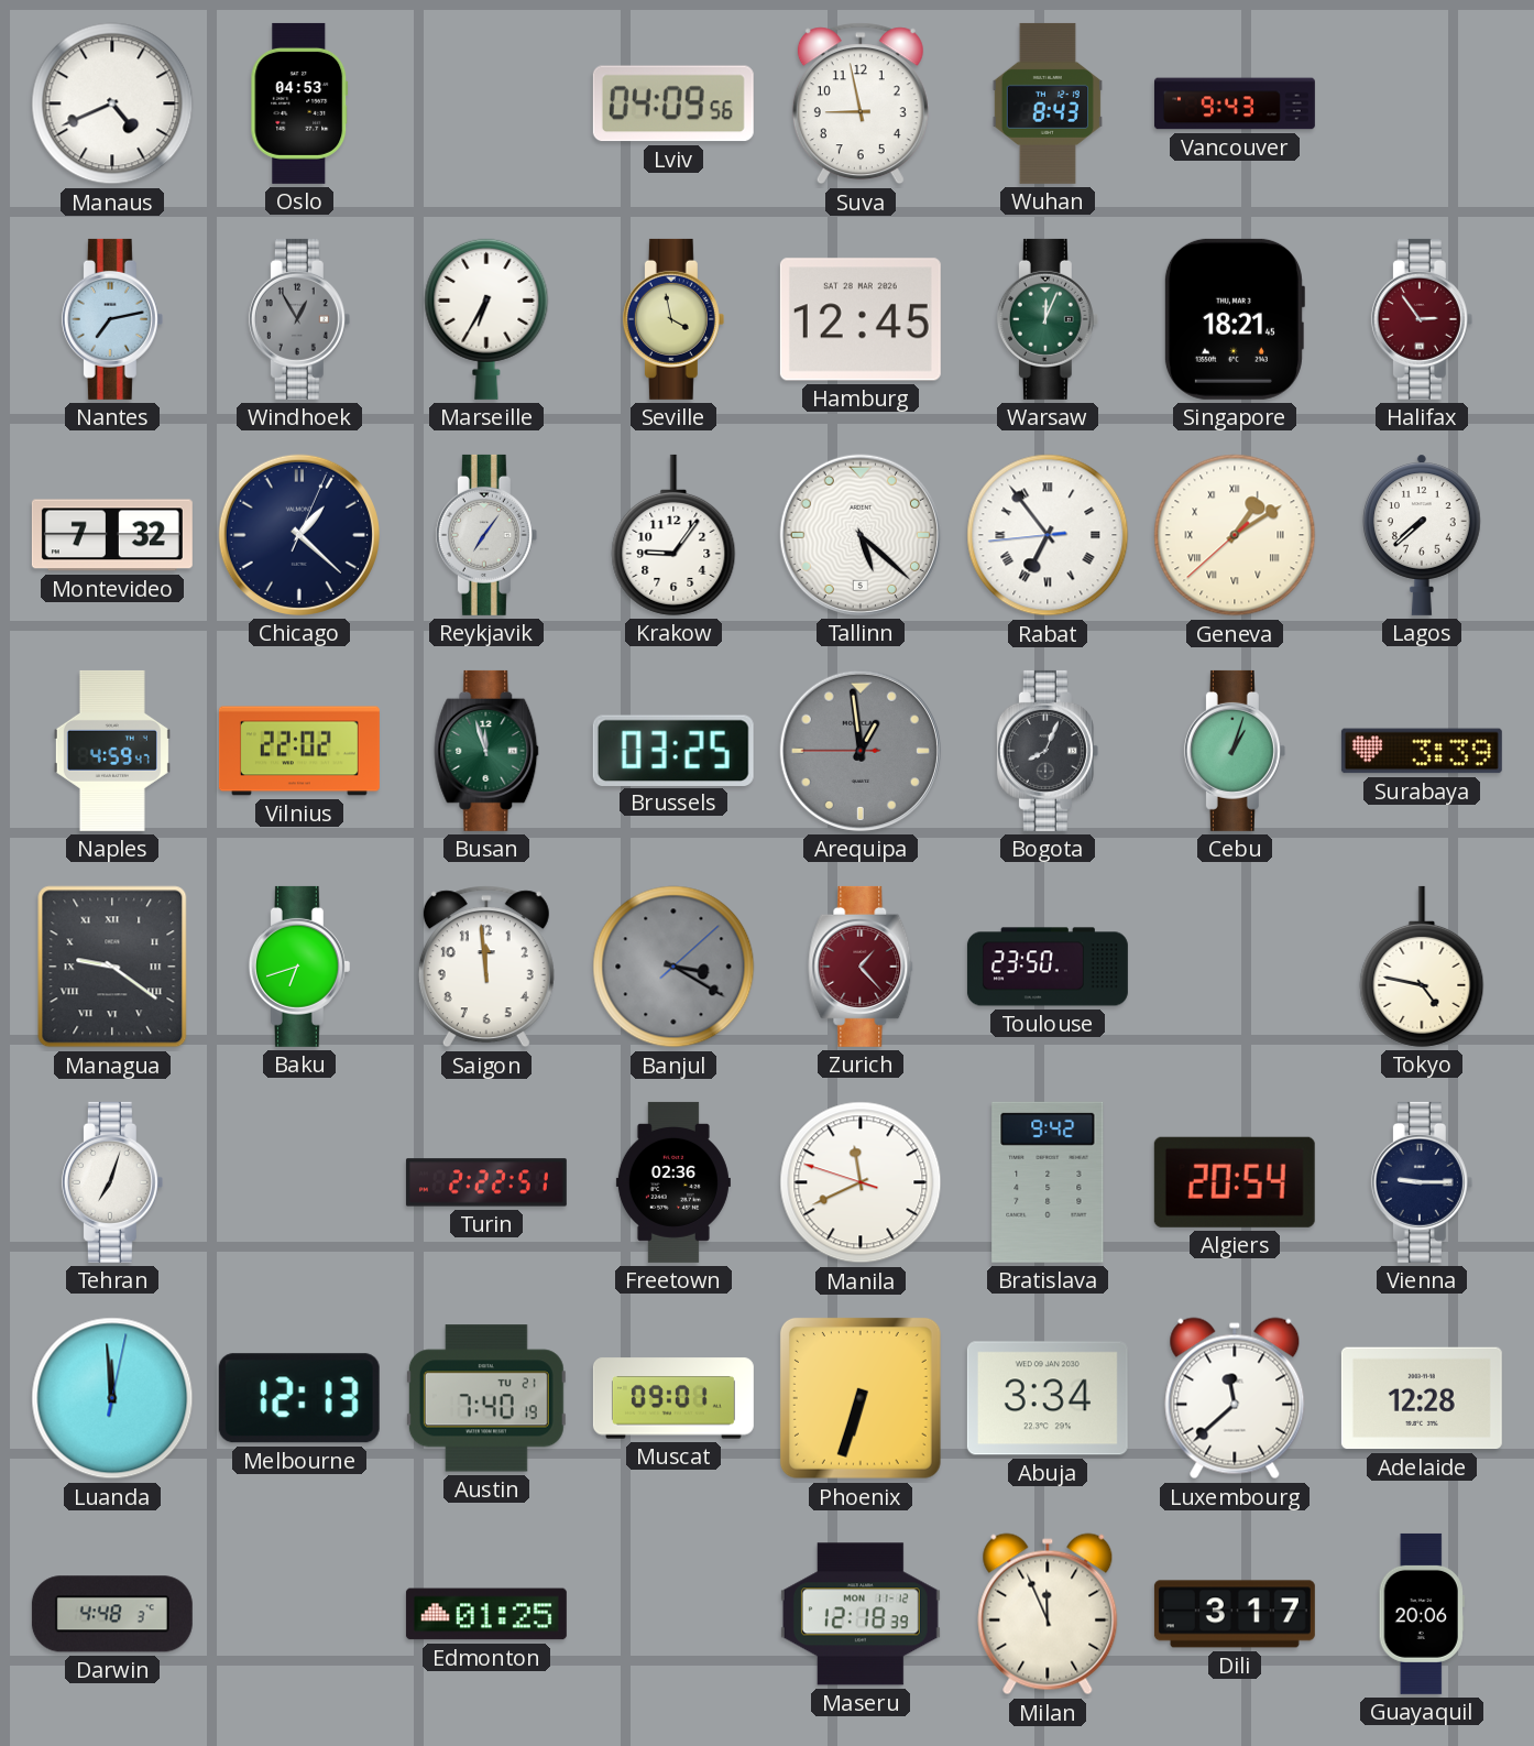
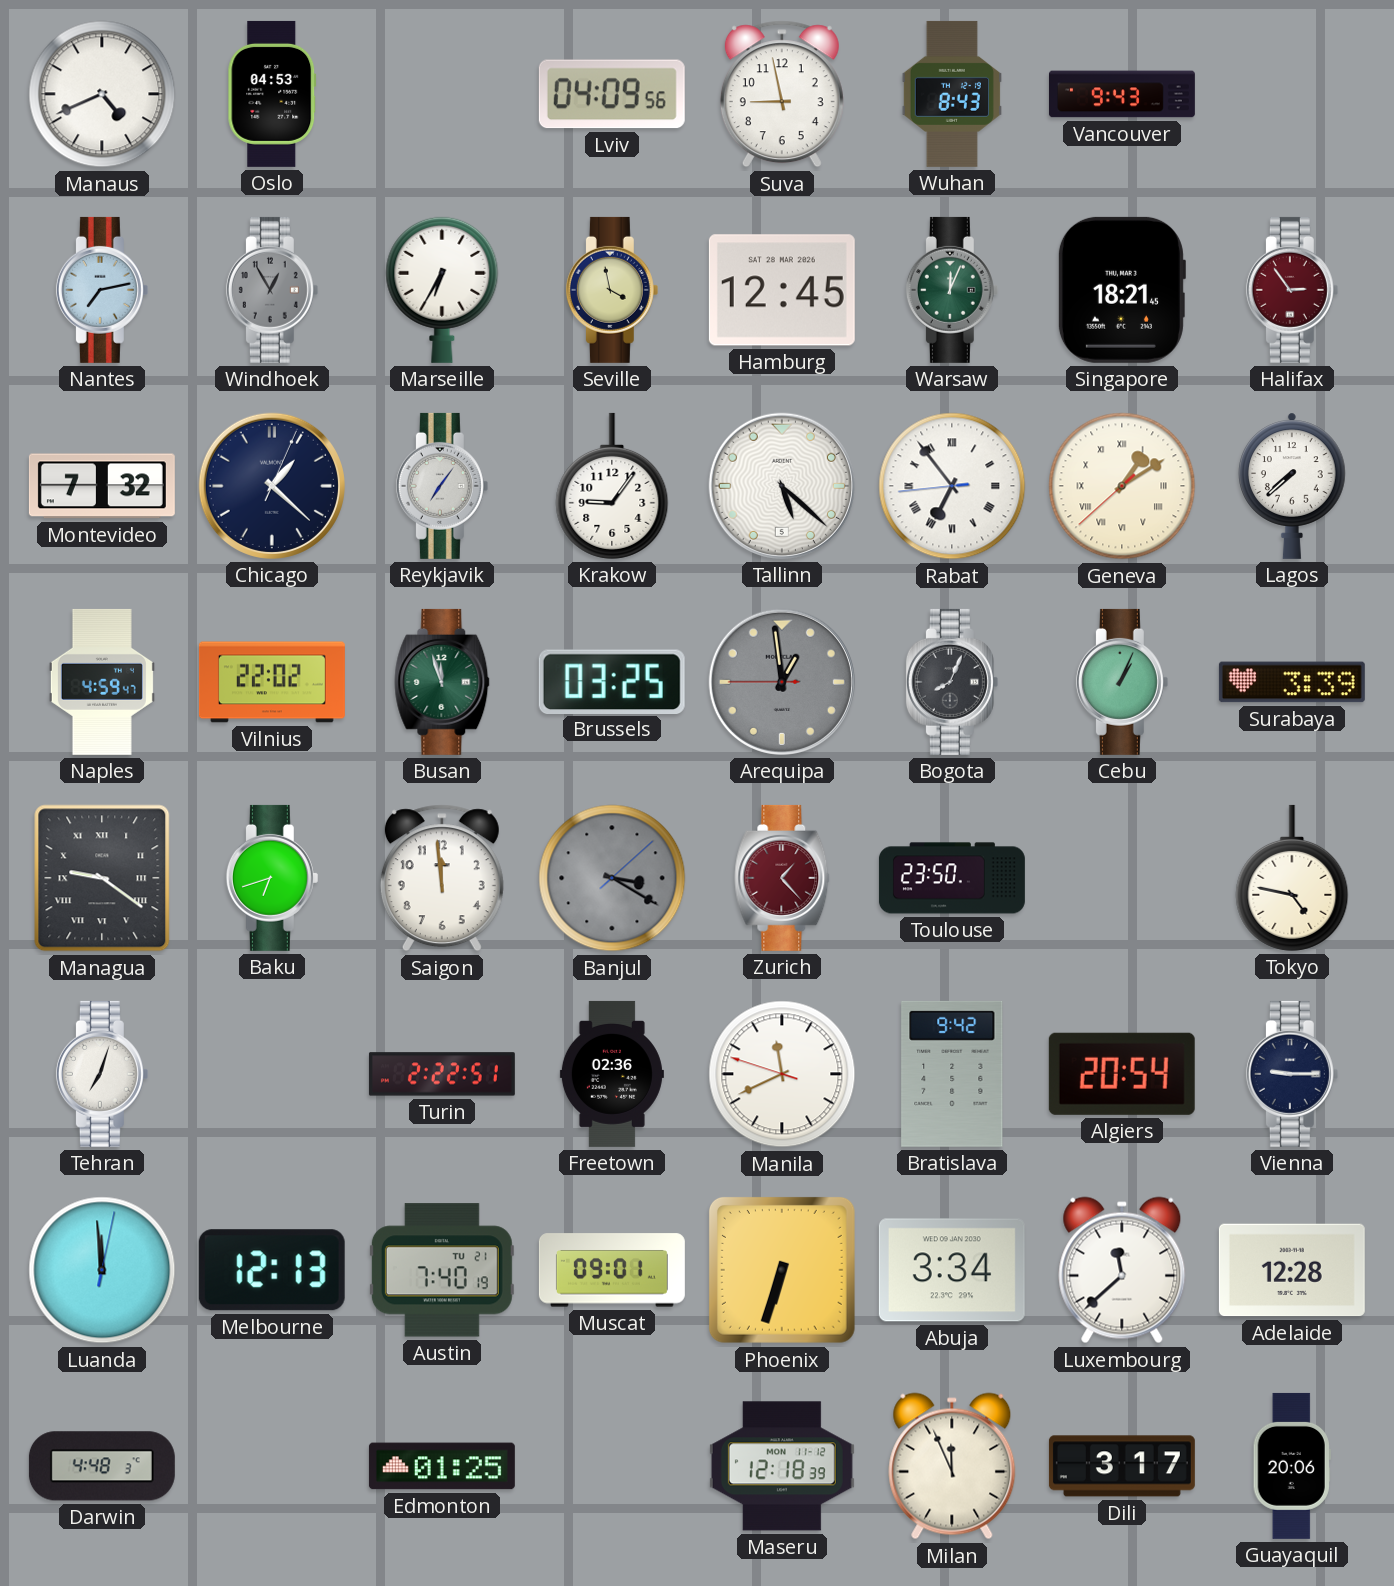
Cebu: 1:03 -> 1:04
